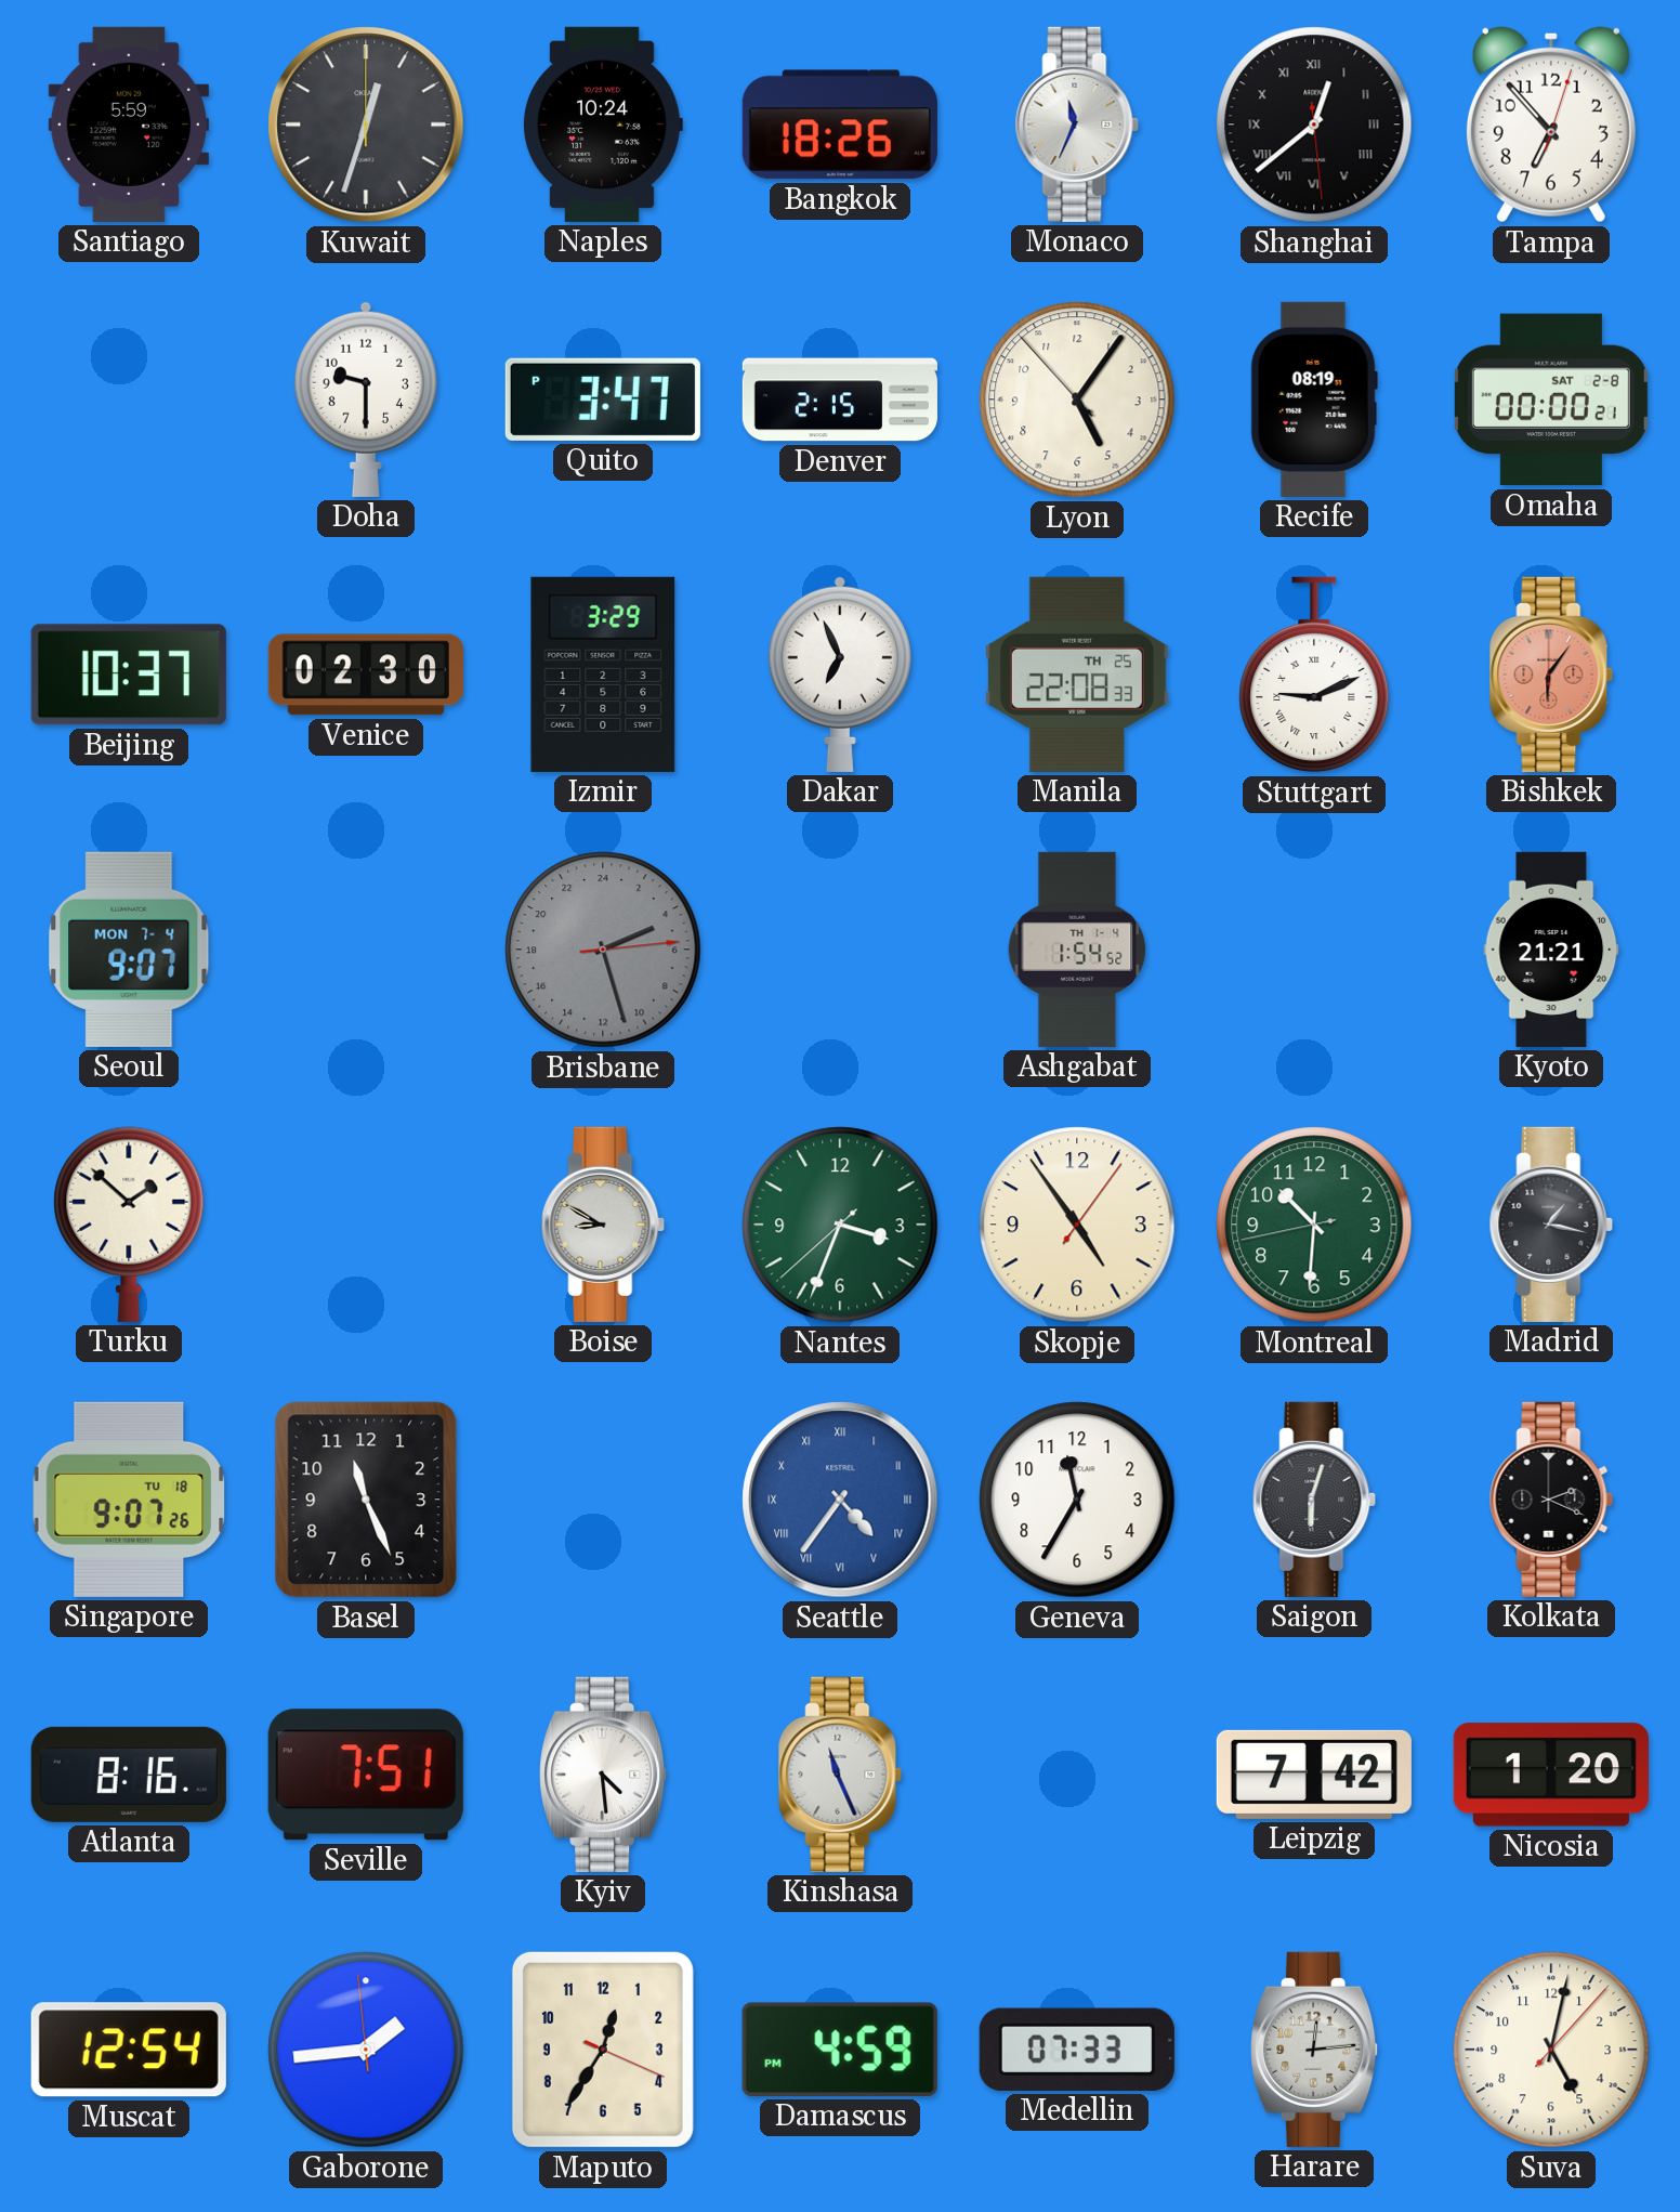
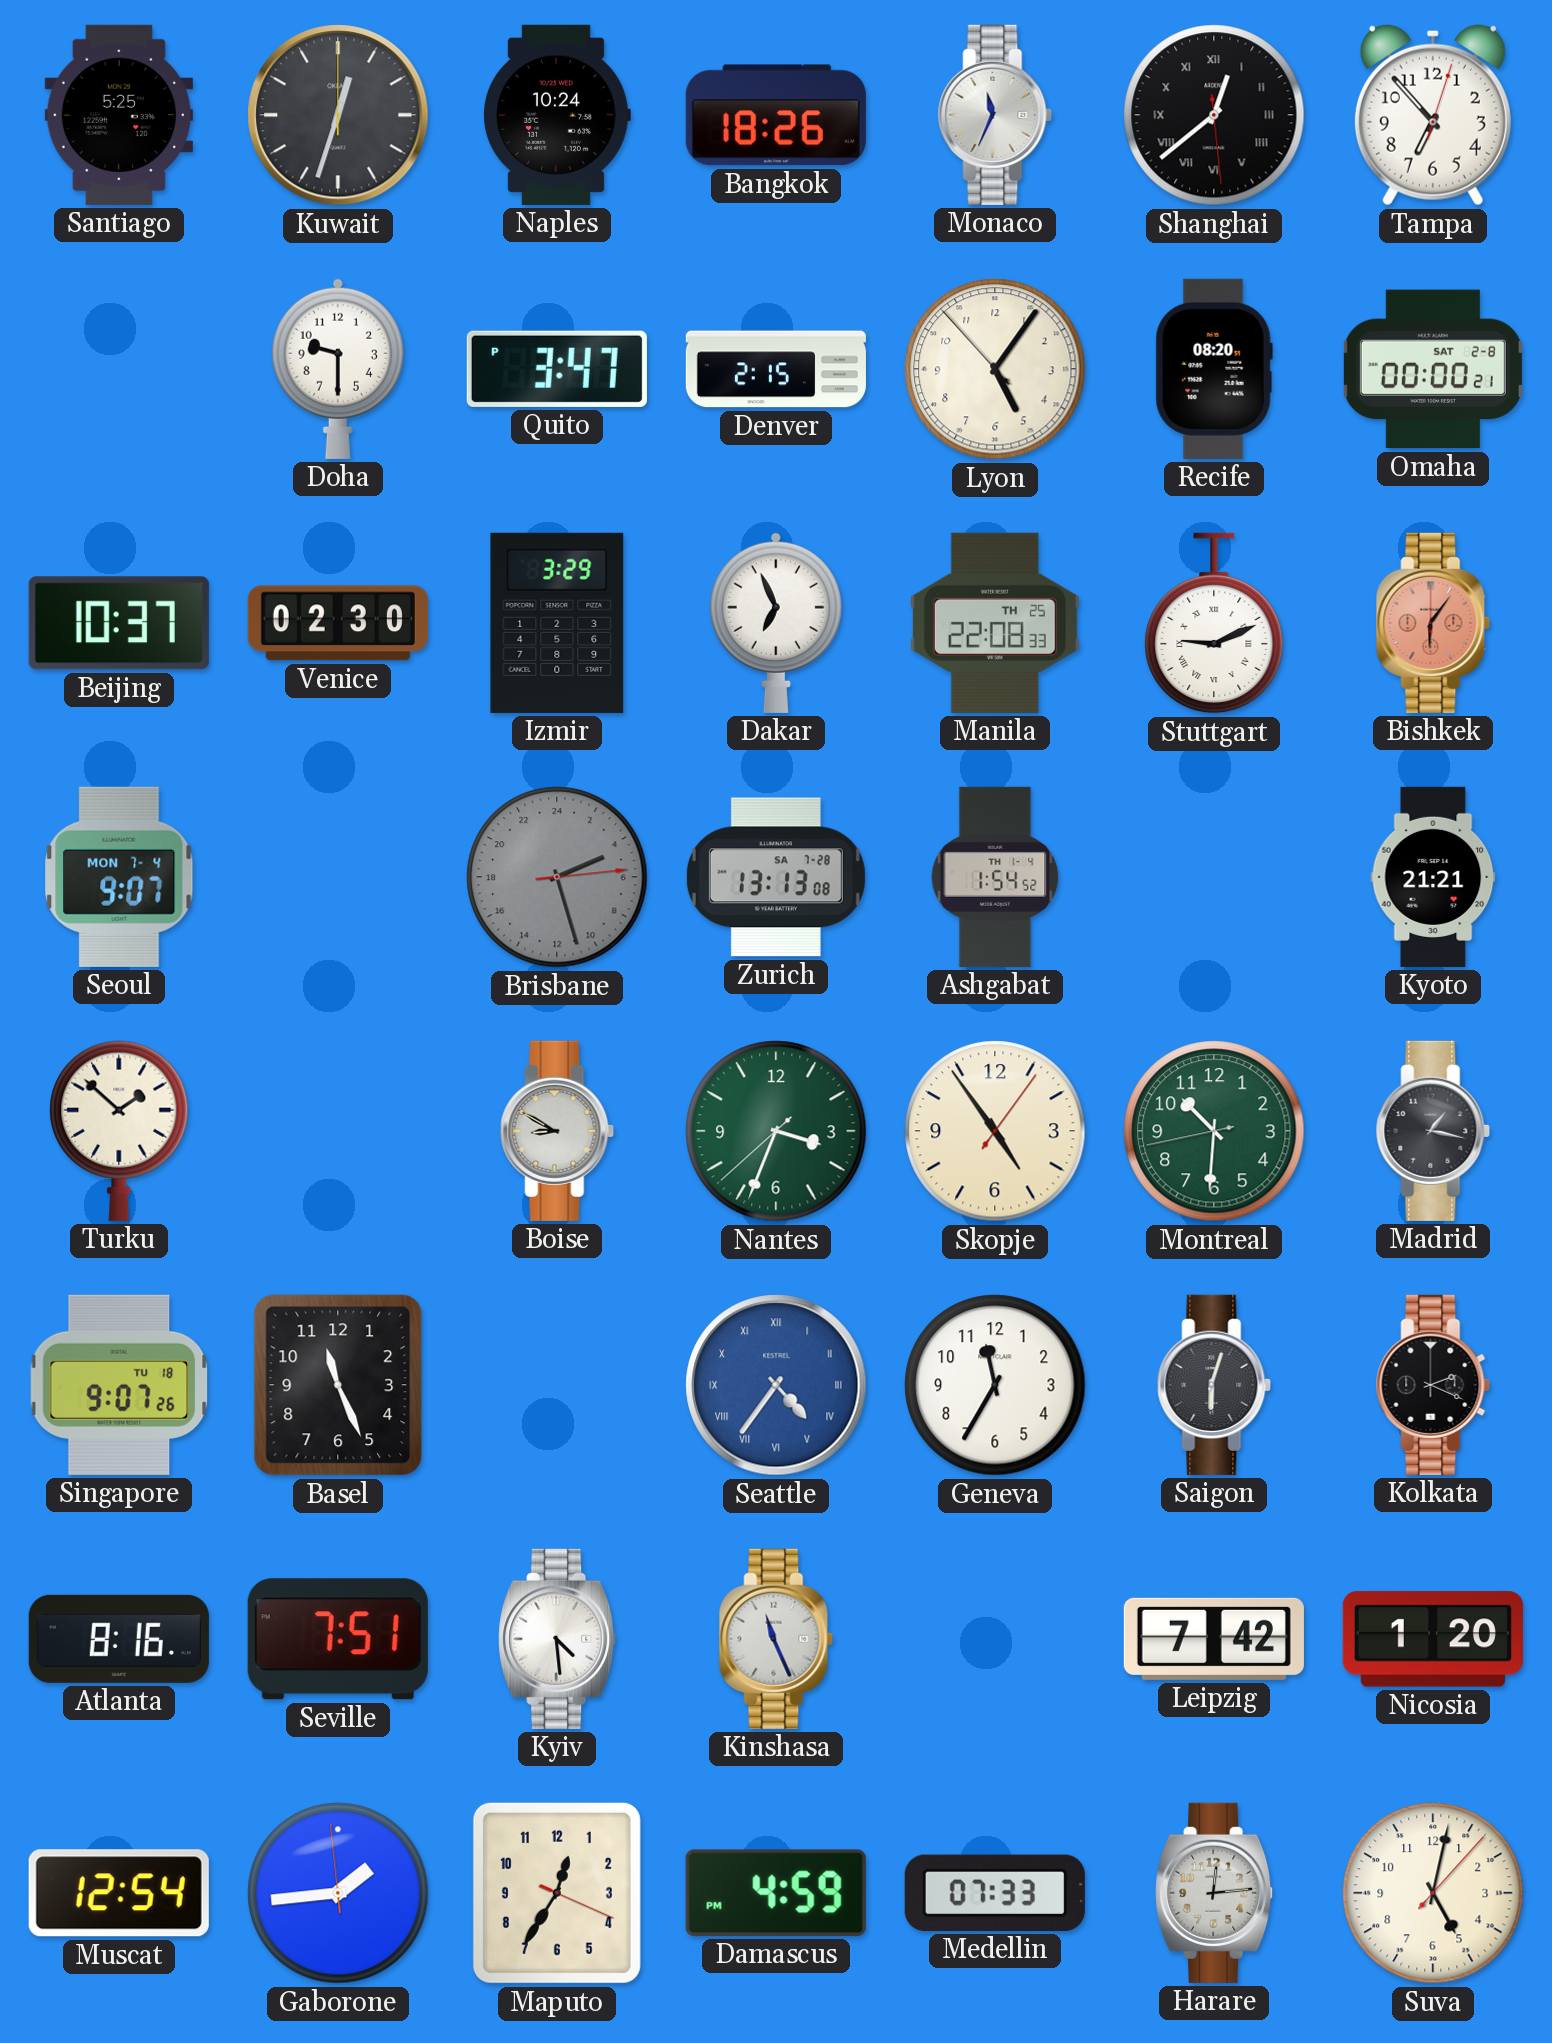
Santiago: 5:59 -> 5:25
Recife: 08:19 -> 08:20
Zurich: none -> 13:13
